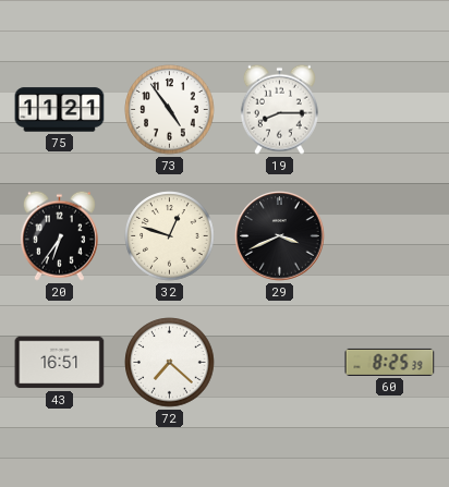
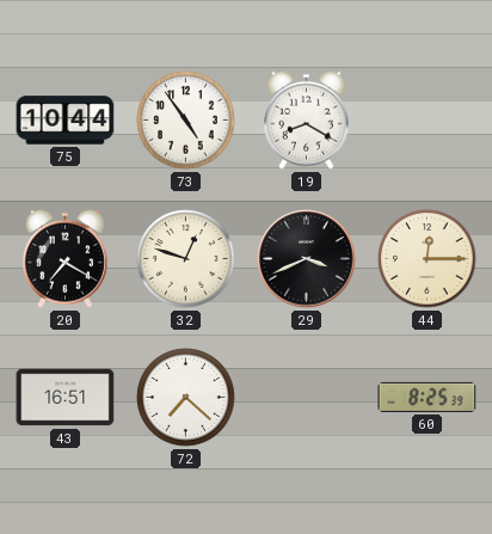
75: 11:21 -> 10:44
19: 8:15 -> 8:20
20: 6:36 -> 7:20
44: none -> 12:15
